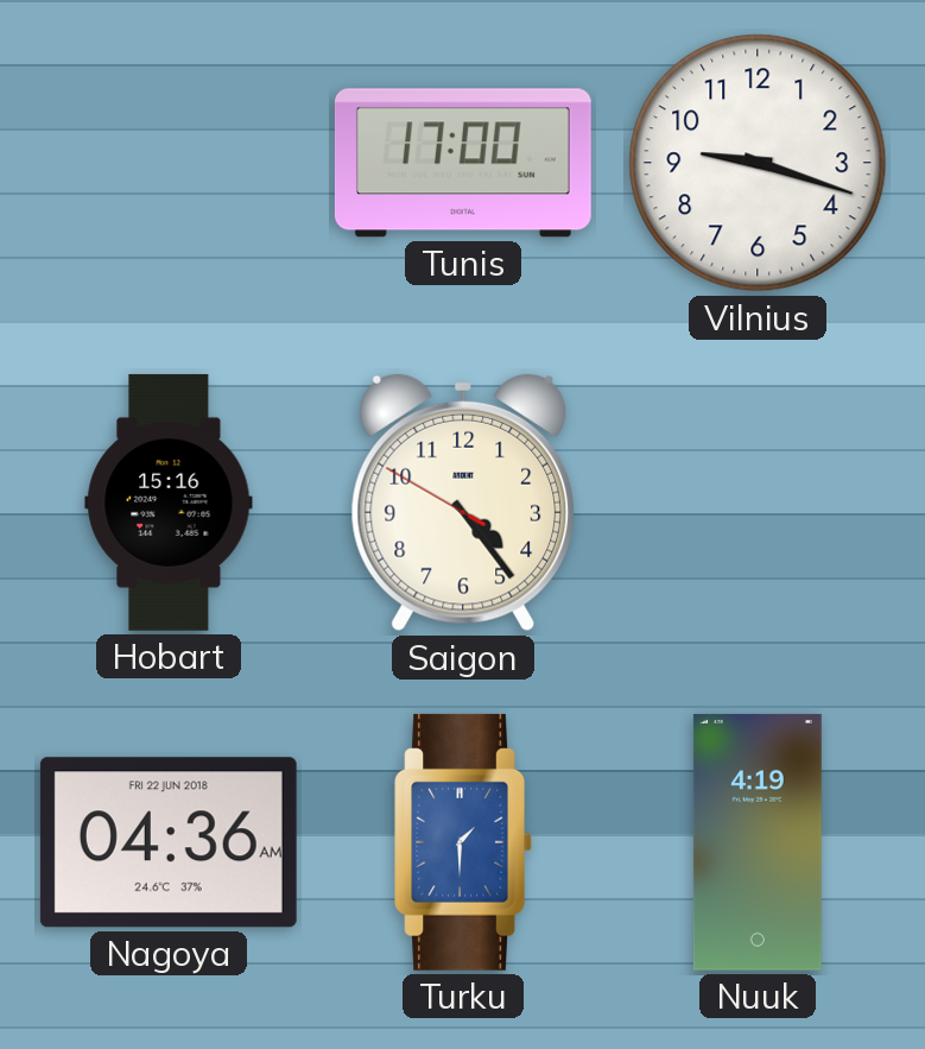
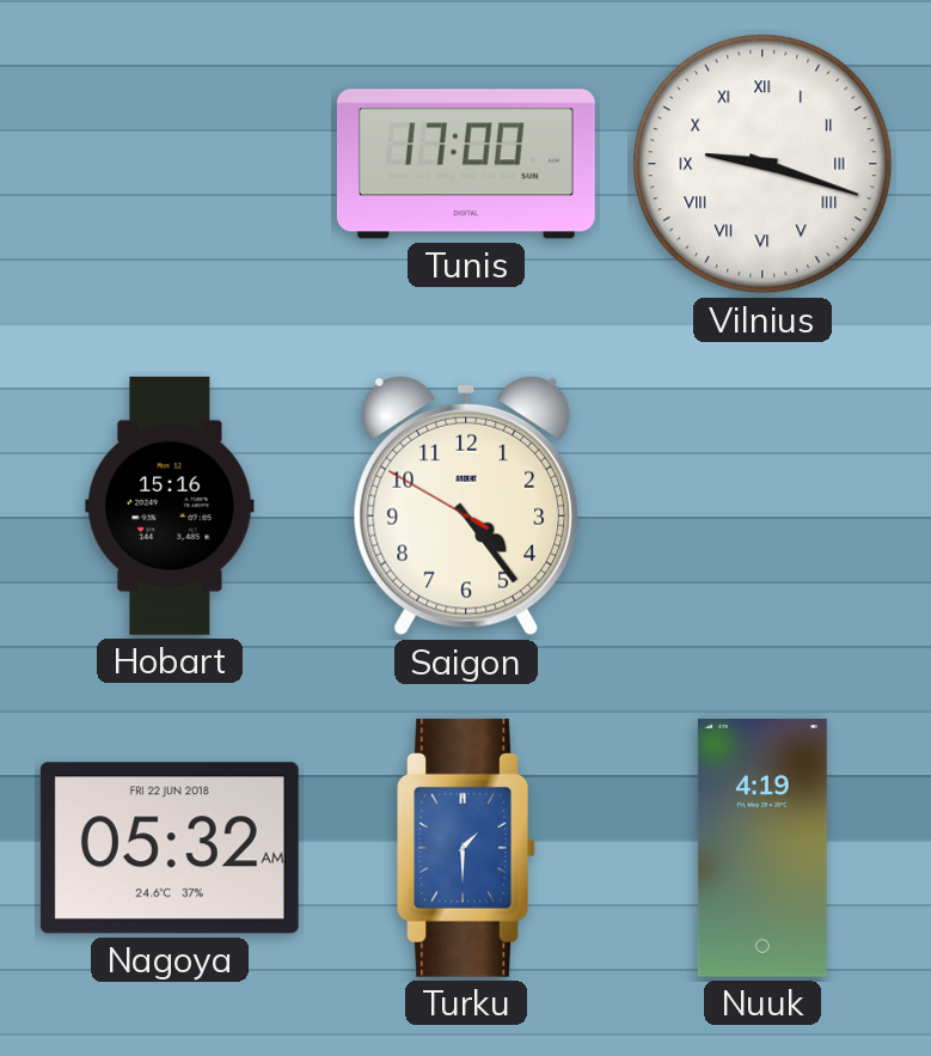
Vilnius numerals: Arabic -> Roman
Nagoya: 04:36 -> 05:32
